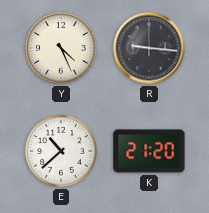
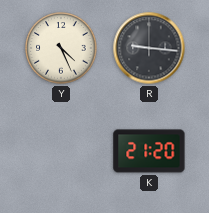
E: 10:38 -> none
